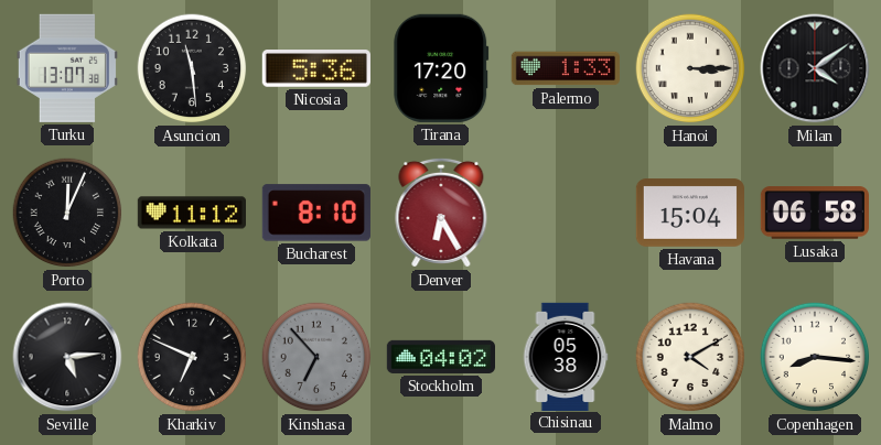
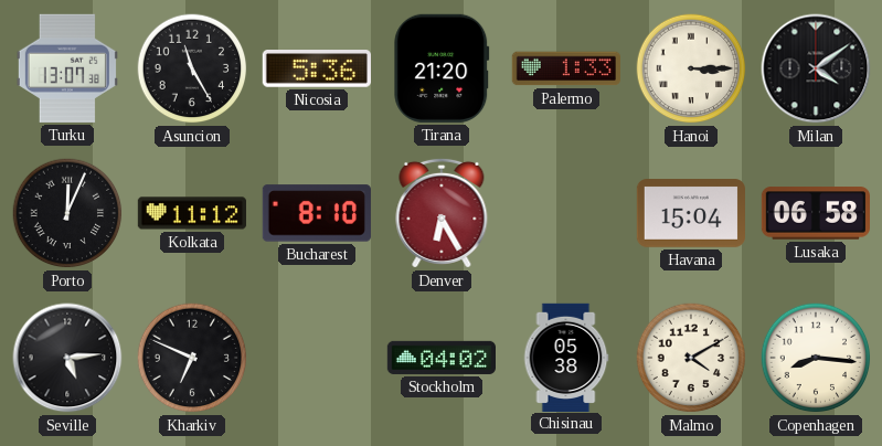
Asuncion: 11:29 -> 11:25
Tirana: 17:20 -> 21:20
Kinshasa: 6:53 -> none
